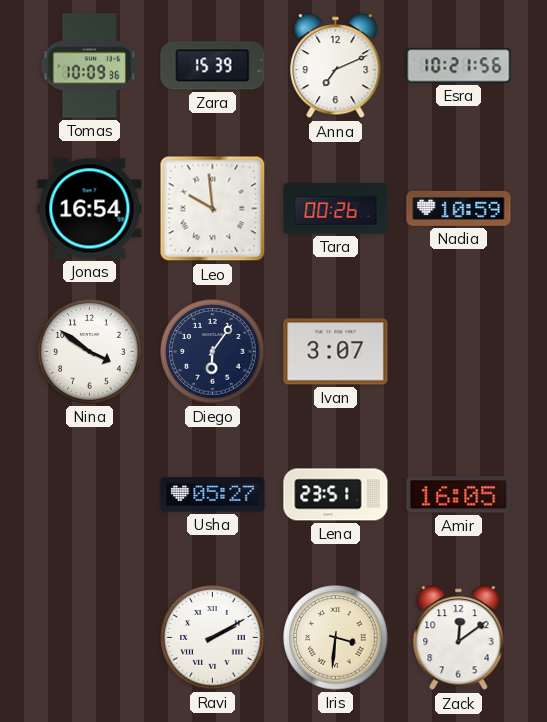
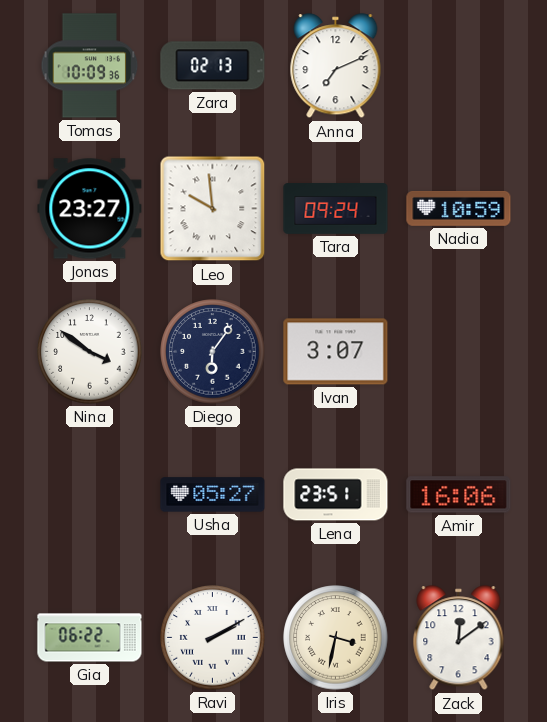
Zara: 15:39 -> 02:13
Esra: 10:21 -> none
Jonas: 16:54 -> 23:27
Tara: 00:26 -> 09:24
Amir: 16:05 -> 16:06
Gia: none -> 06:22
Iris: 3:31 -> 3:32
